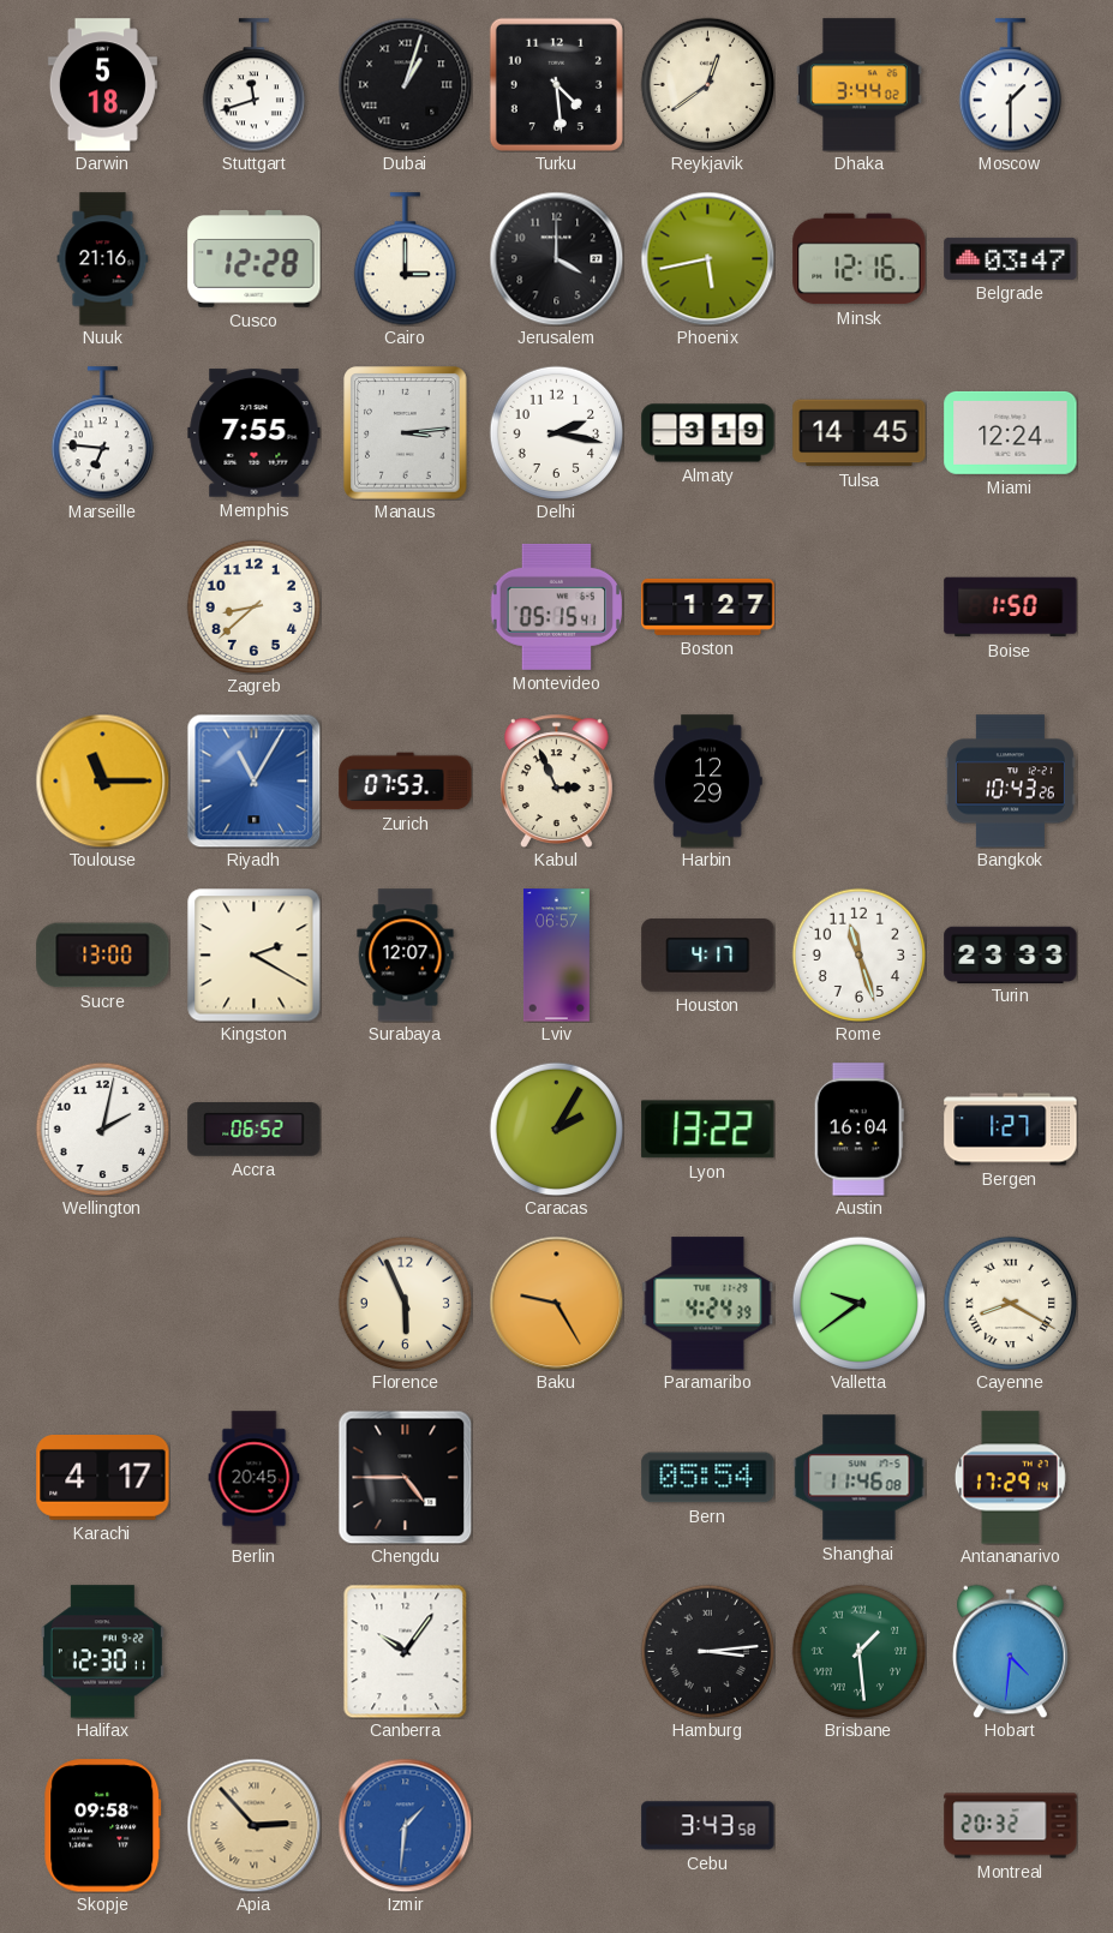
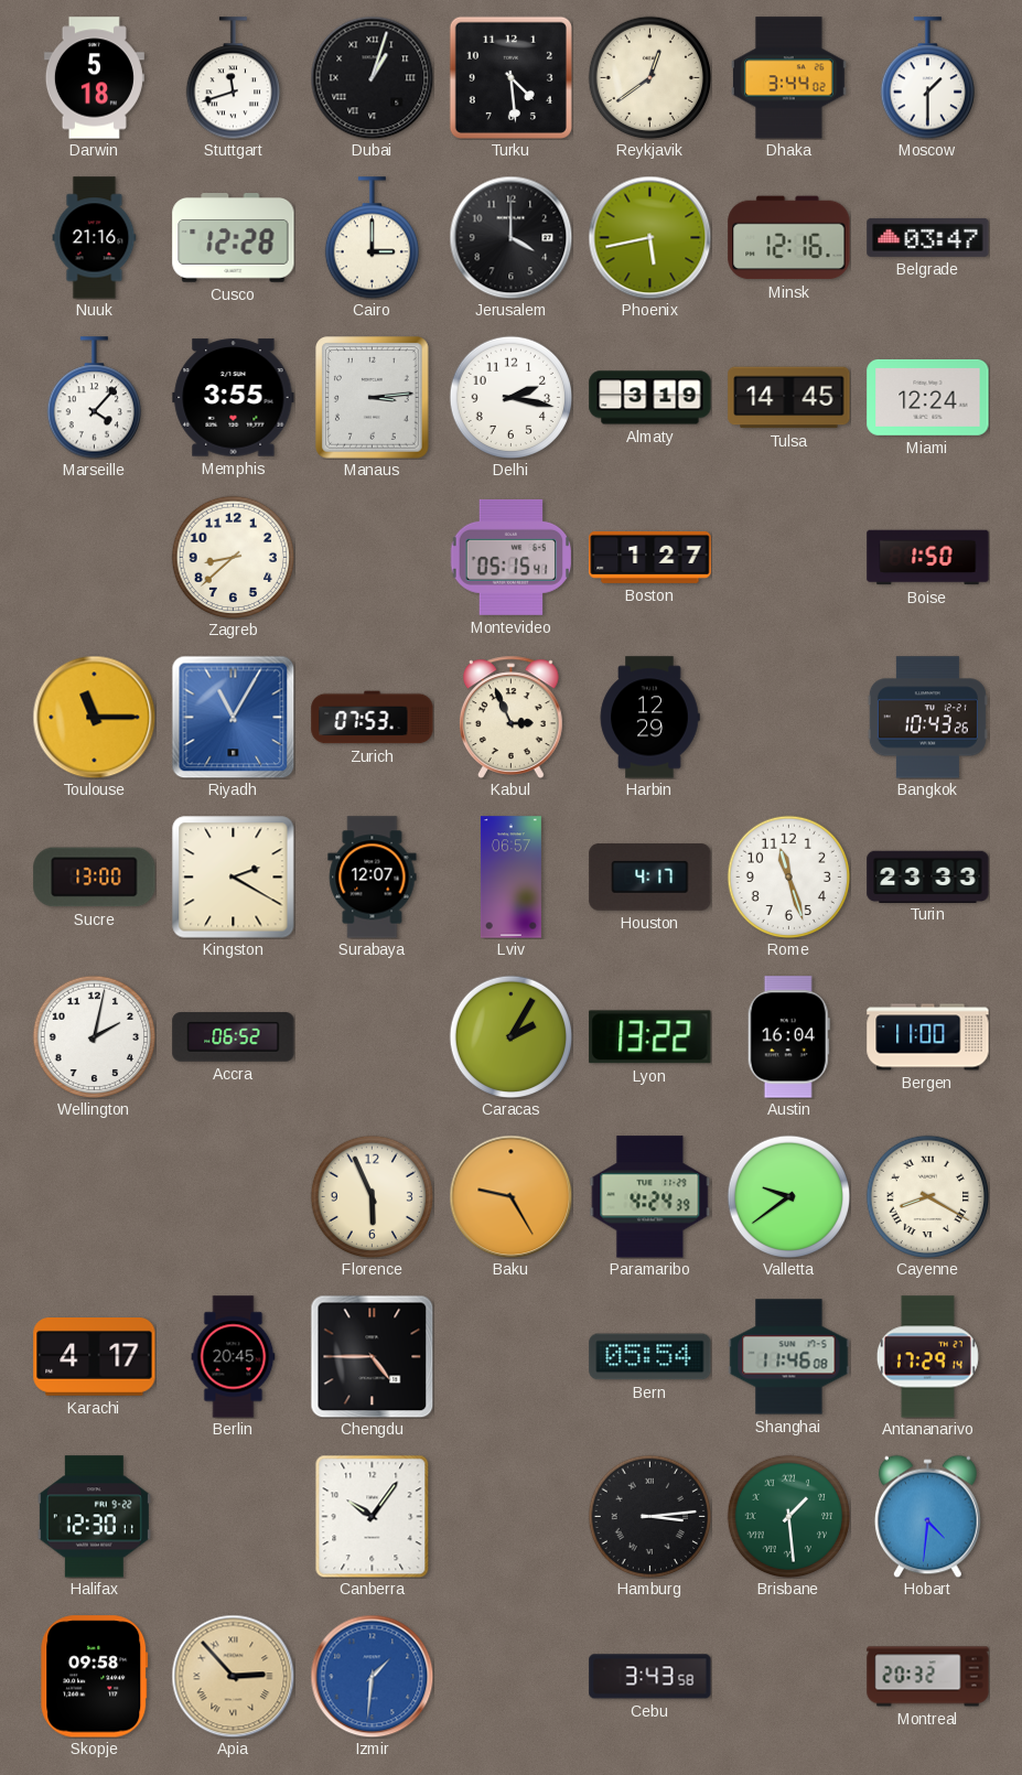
Marseille: 6:46 -> 4:07
Memphis: 7:55 -> 3:55
Bergen: 1:27 -> 11:00
